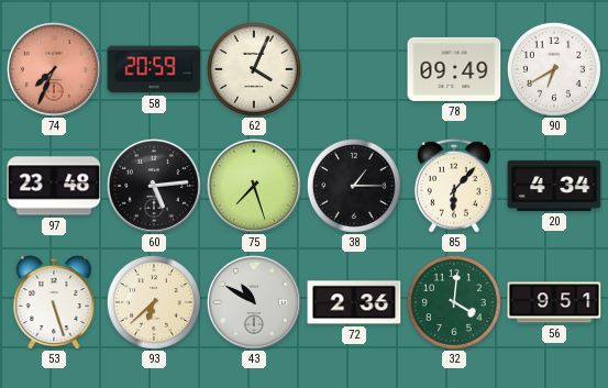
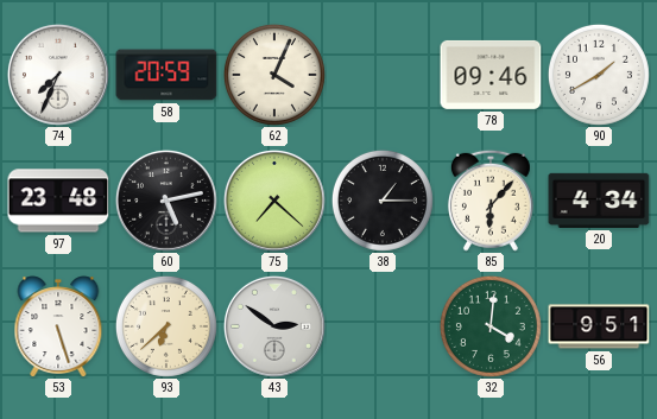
74 dial: salmon -> white
78: 09:49 -> 09:46
90: 6:40 -> 1:40
60: 5:14 -> 5:13
75: 7:27 -> 7:22
43: 10:50 -> 2:51
72: 2:36 -> none
